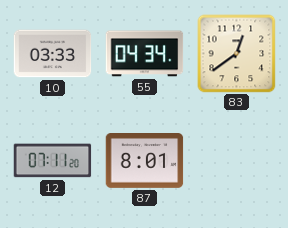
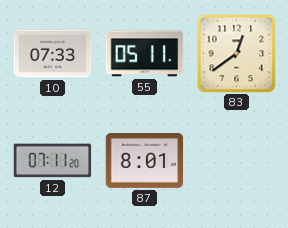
10: 03:33 -> 07:33
55: 04:34 -> 05:11
